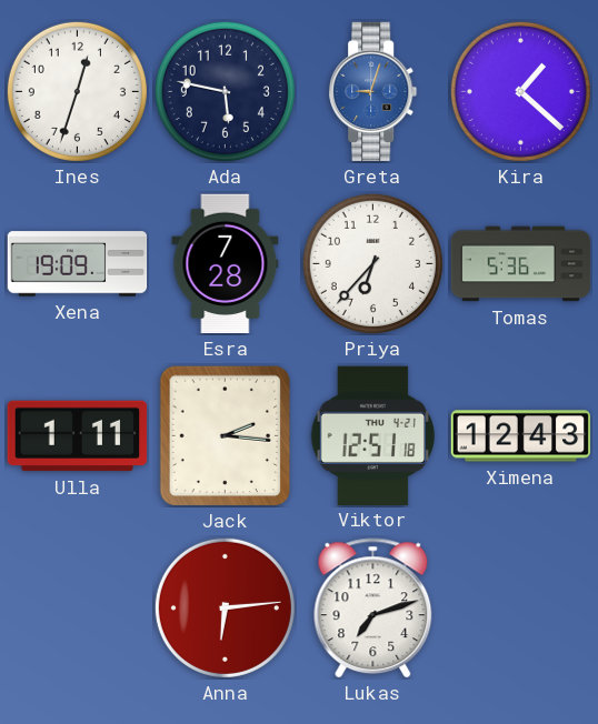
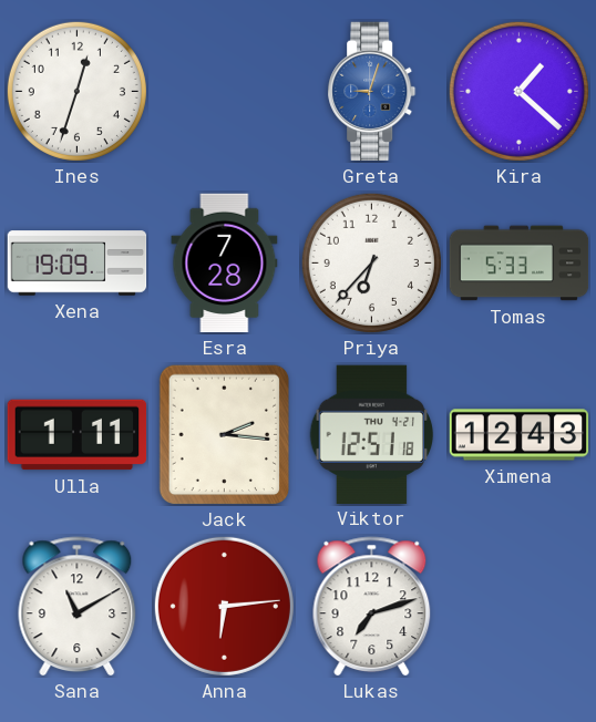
Ada: 5:47 -> none
Tomas: 5:36 -> 5:33
Sana: none -> 11:10
